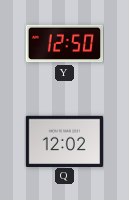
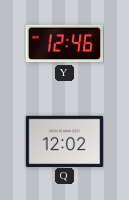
Y: 12:50 -> 12:46
